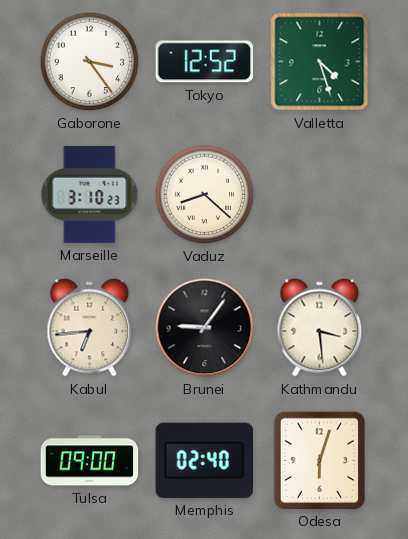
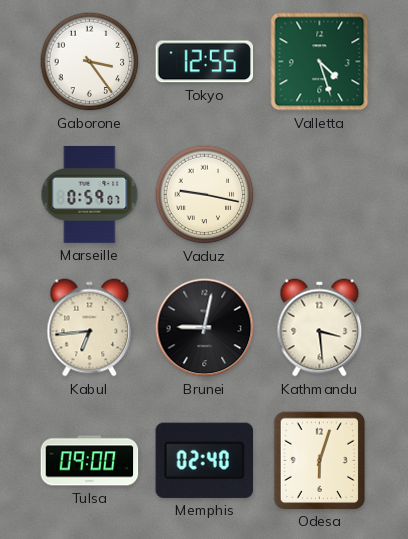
Tokyo: 12:52 -> 12:55
Marseille: 3:10 -> 0:59
Vaduz: 8:22 -> 9:17
Brunei: 9:06 -> 9:02
